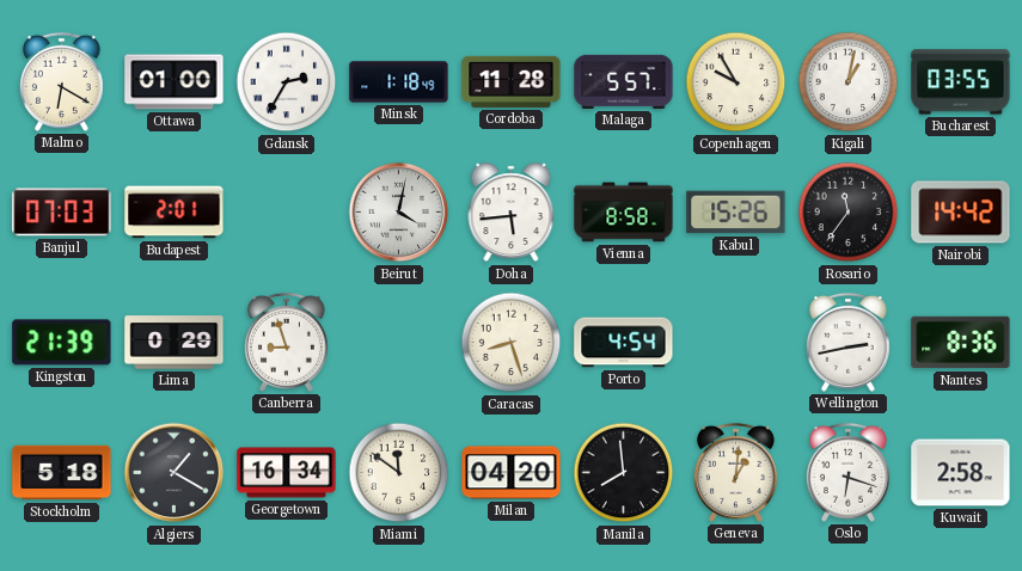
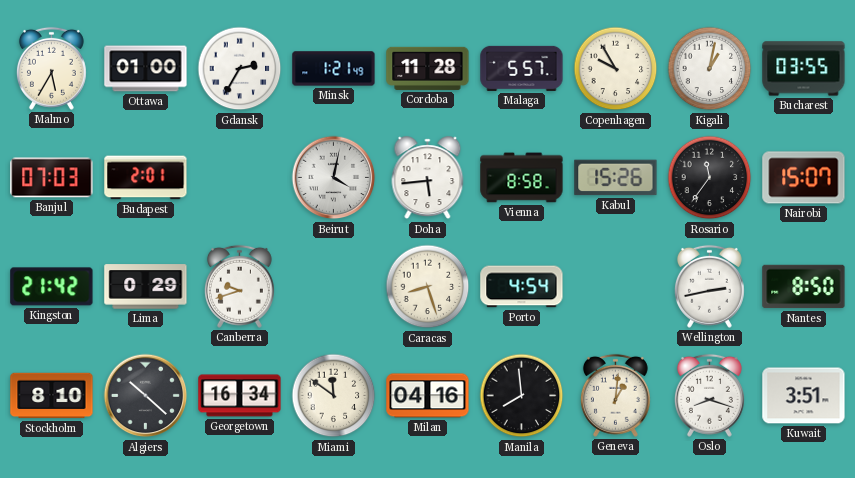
Malmo: 6:20 -> 5:35
Minsk: 1:18 -> 1:21
Nairobi: 14:42 -> 15:07
Kingston: 21:39 -> 21:42
Canberra: 8:57 -> 9:42
Nantes: 8:36 -> 8:50
Stockholm: 5:18 -> 8:10
Algiers: 1:20 -> 10:22
Milan: 04:20 -> 04:16
Oslo: 6:18 -> 8:18
Kuwait: 2:58 -> 3:51
